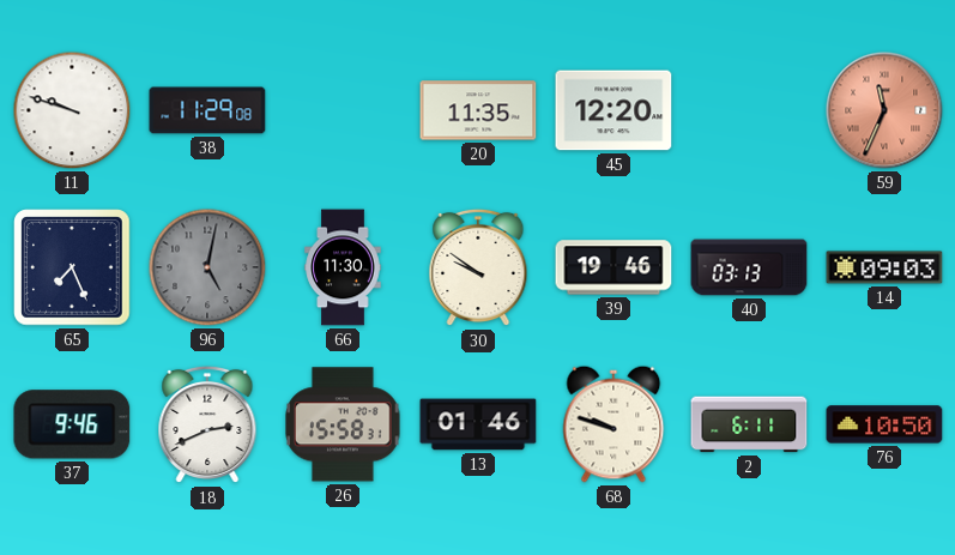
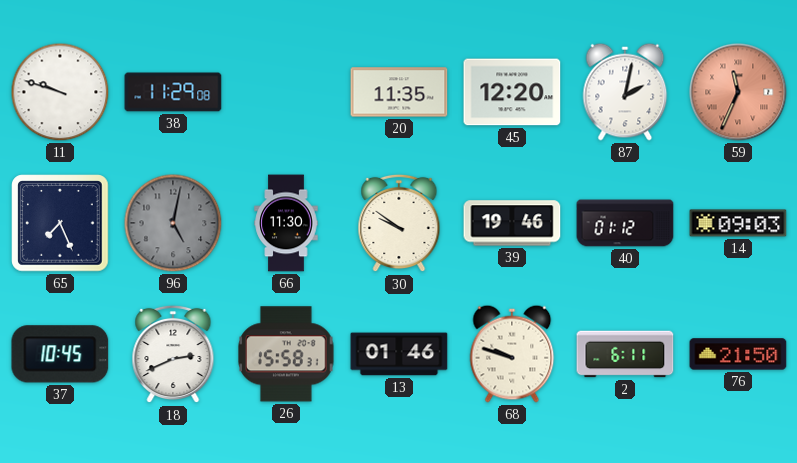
87: none -> 2:02
40: 03:13 -> 01:12
37: 9:46 -> 10:45
76: 10:50 -> 21:50
